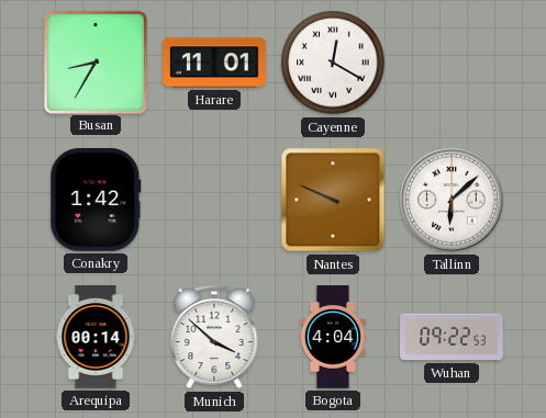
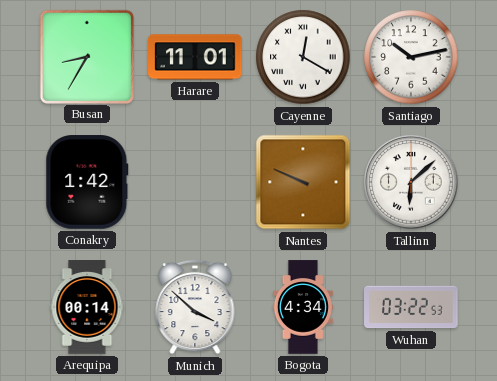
Santiago: none -> 10:13
Bogota: 4:04 -> 4:34
Wuhan: 09:22 -> 03:22
